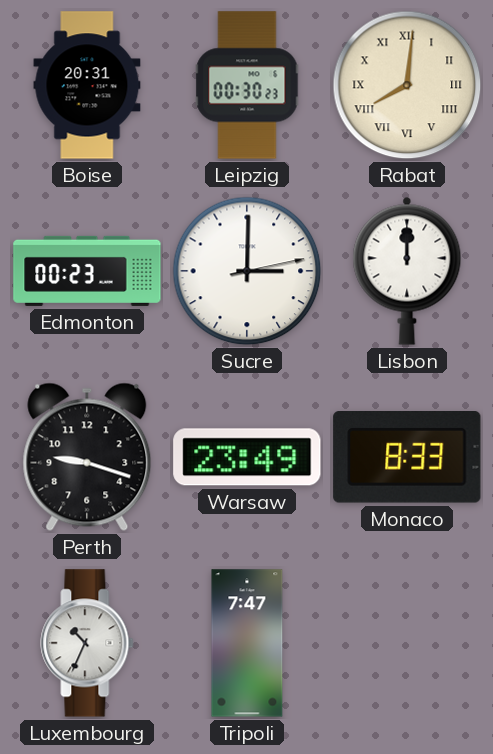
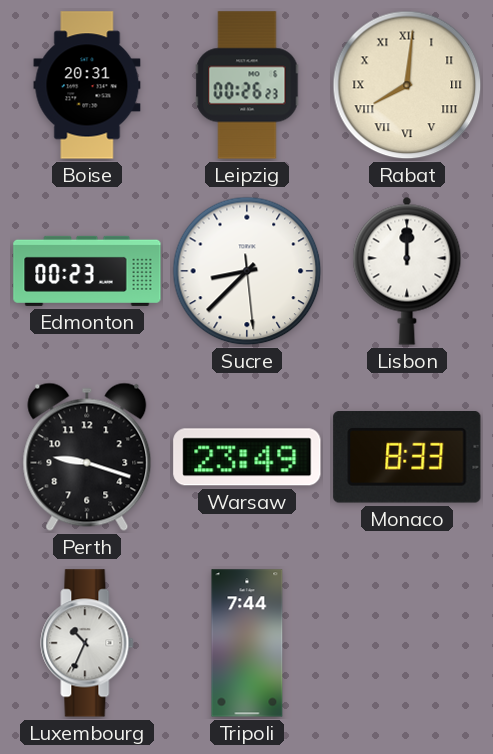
Leipzig: 00:30 -> 00:26
Sucre: 3:00 -> 8:37
Tripoli: 7:47 -> 7:44
